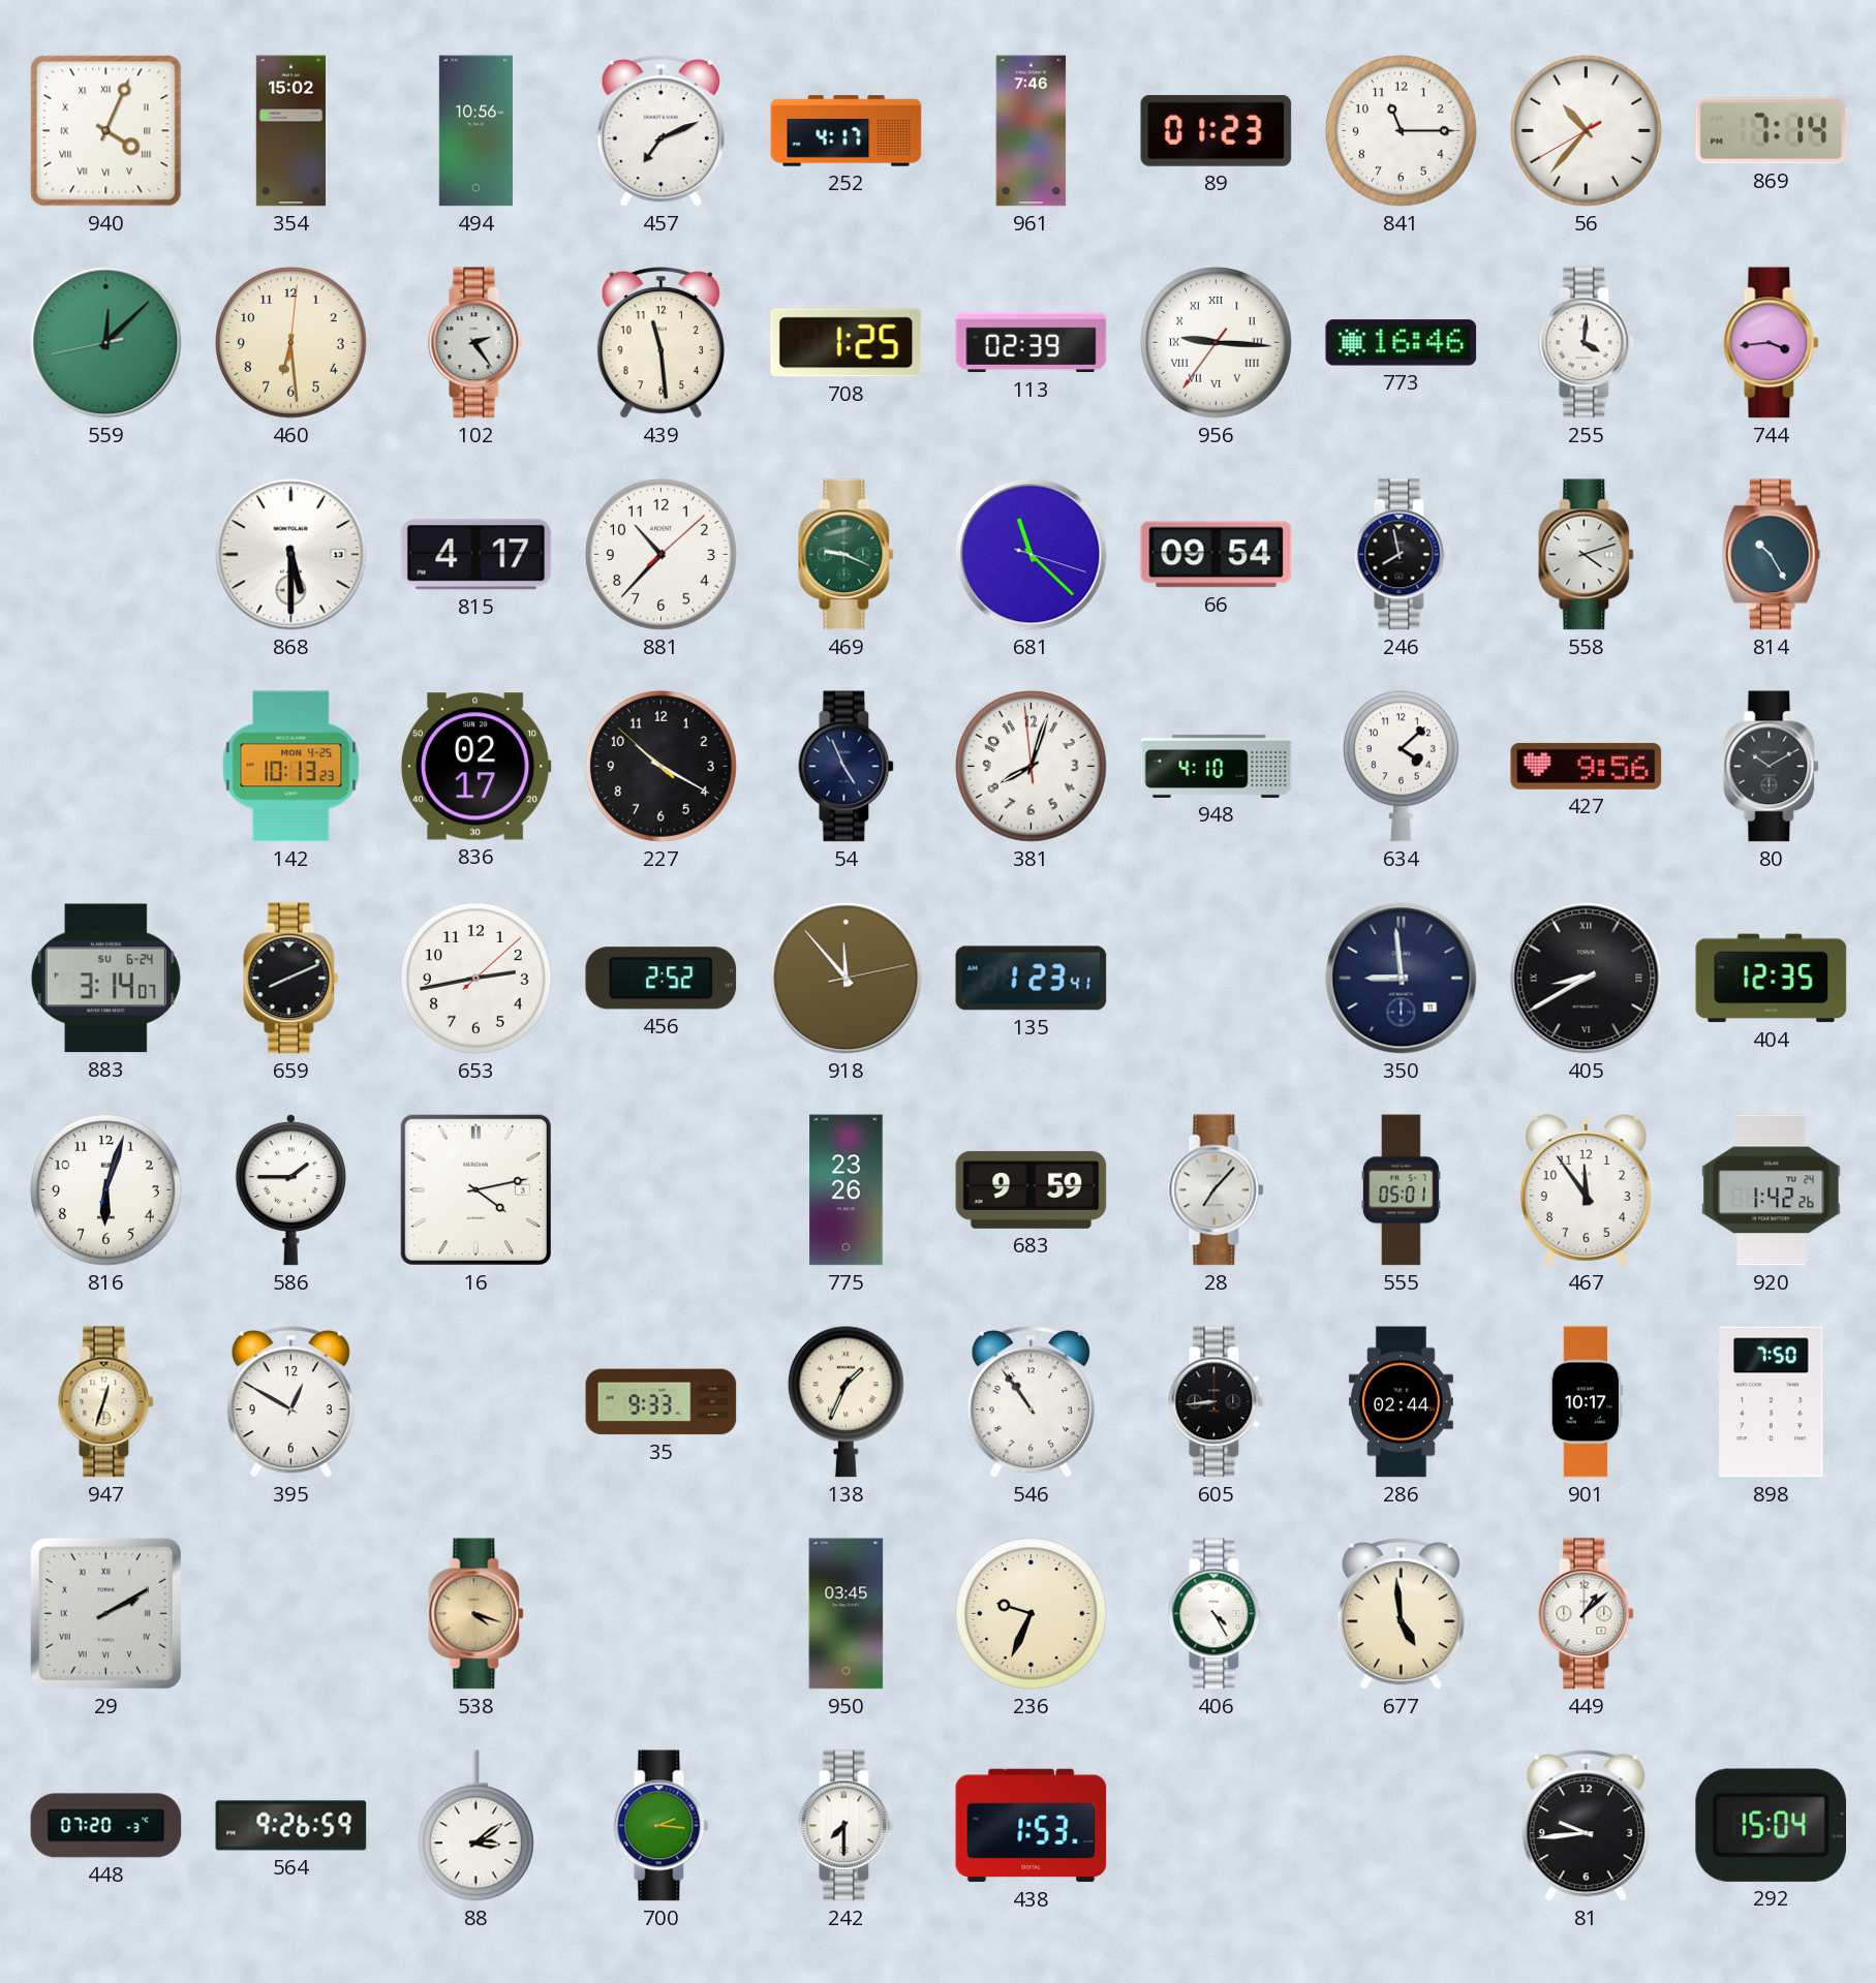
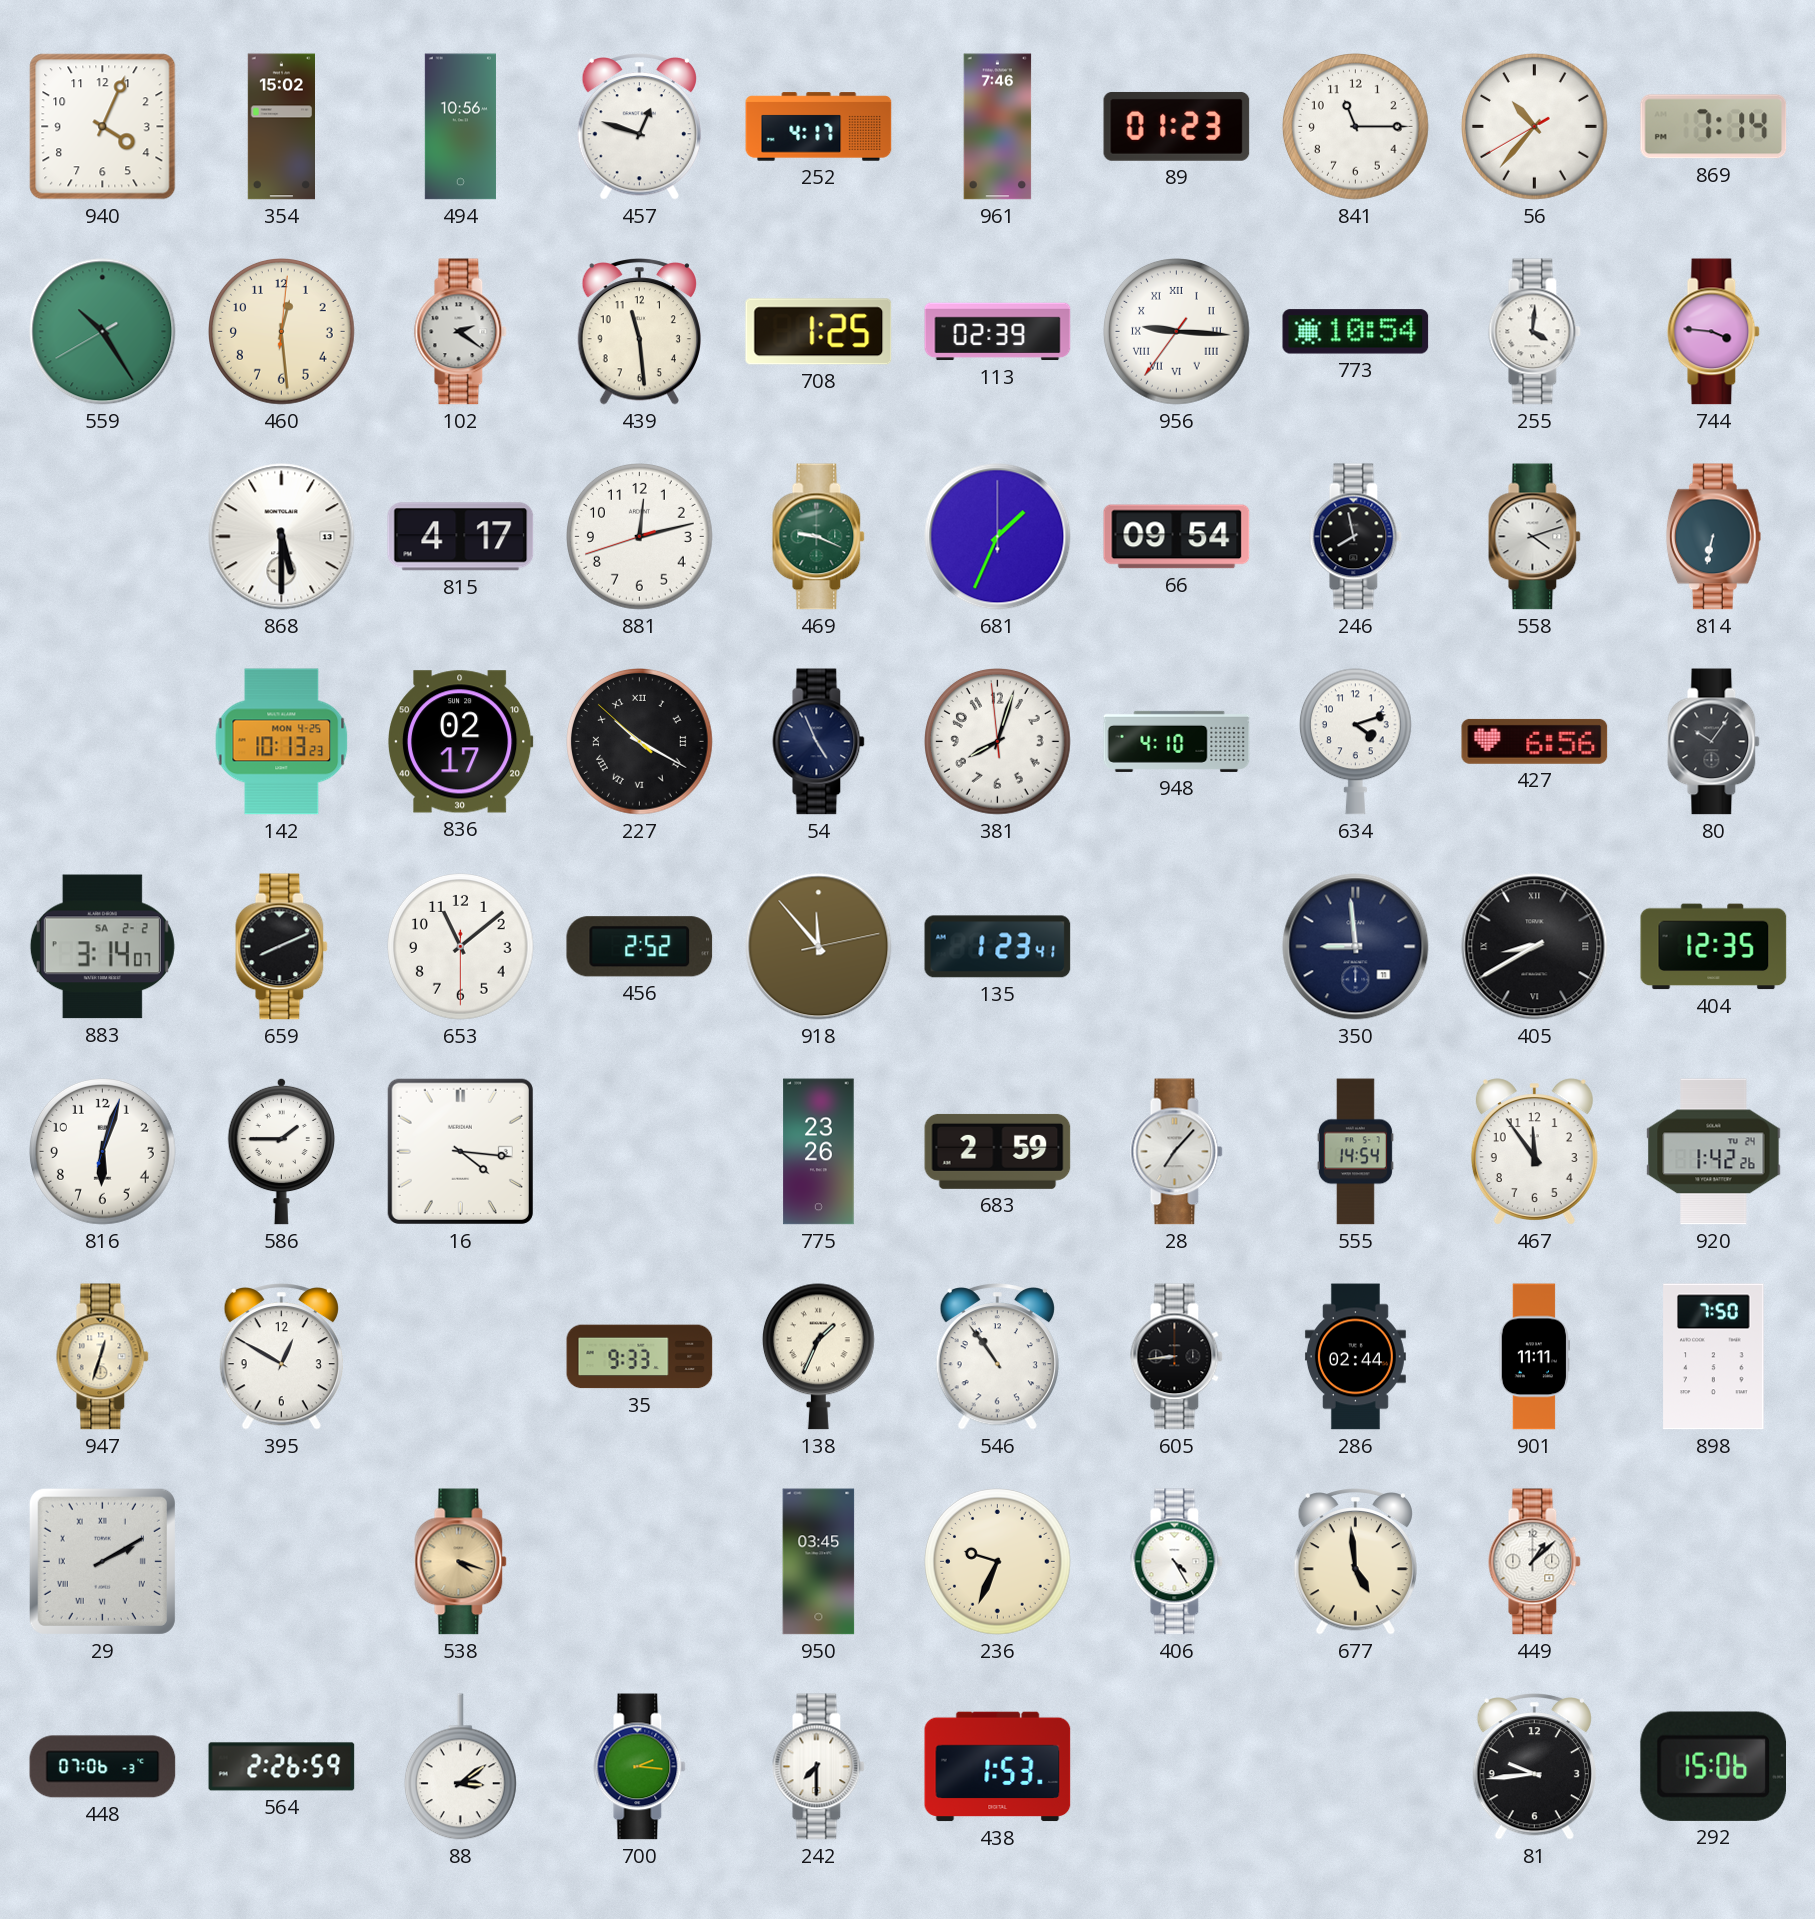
940 numerals: Roman -> Arabic
457: 7:11 -> 12:48
559: 12:07 -> 10:24
460: 6:29 -> 12:29
102: 2:24 -> 2:21
773: 16:46 -> 10:54
744: 3:44 -> 3:46
881: 10:37 -> 12:12
681: 11:22 -> 1:34
814: 10:25 -> 6:32
227 numerals: Arabic -> Roman
634: 4:08 -> 4:12
427: 9:56 -> 6:56
80: 10:10 -> 10:06
883 date: SU 6-24 -> SA 2-2
653: 2:43 -> 11:08
16: 4:13 -> 4:16
683: 9:59 -> 2:59
555: 05:01 -> 14:54
901: 10:17 -> 11:11
448: 07:20 -> 07:06
564: 9:26 -> 2:26
292: 15:04 -> 15:06
